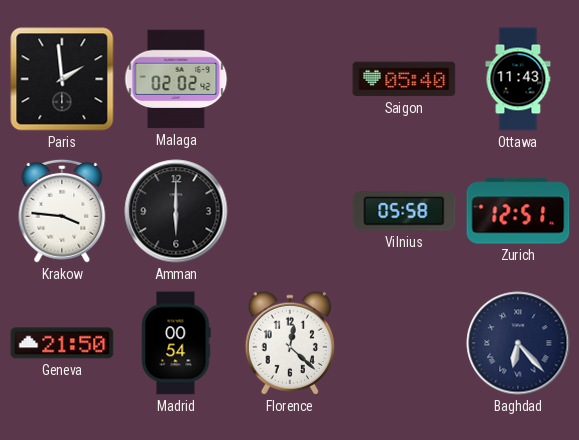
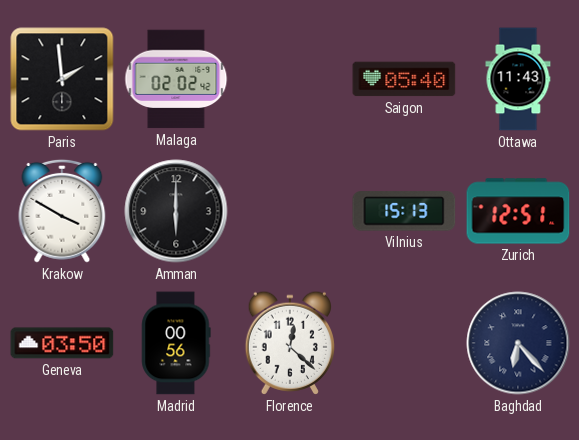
Krakow: 3:46 -> 3:50
Vilnius: 05:58 -> 15:13
Geneva: 21:50 -> 03:50
Madrid: 00:54 -> 00:56
